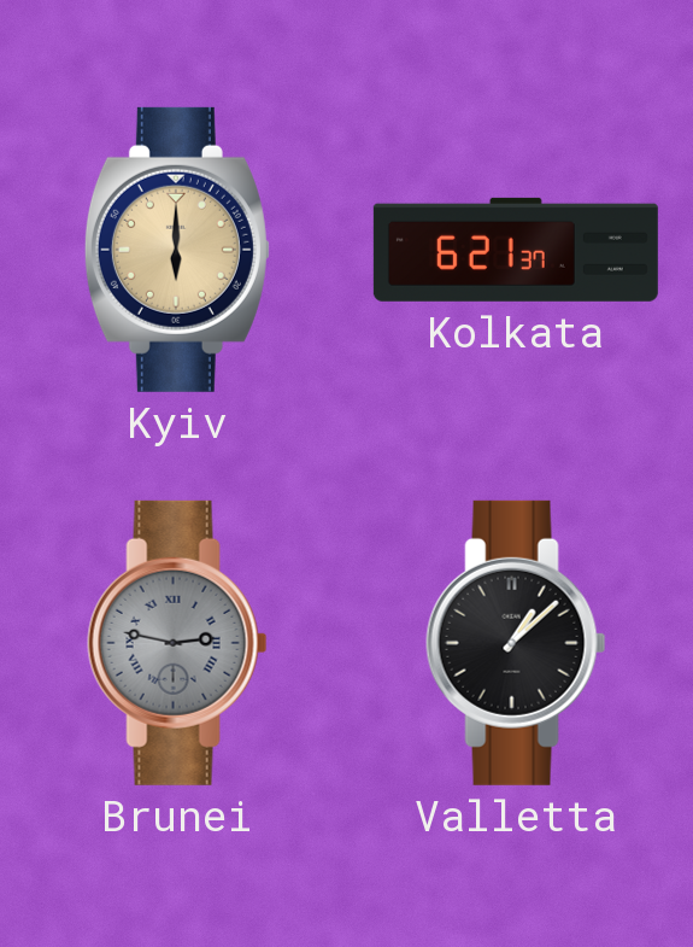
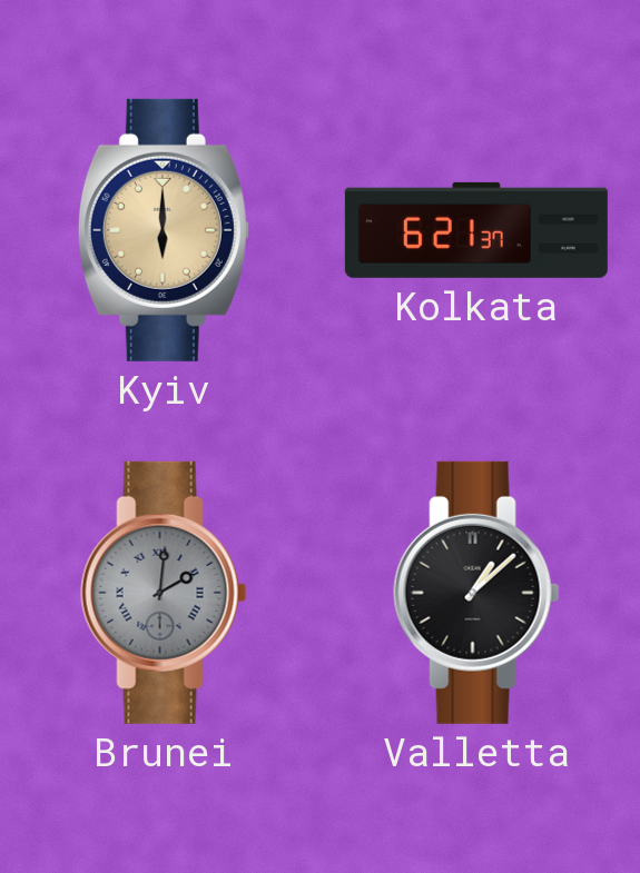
Brunei: 2:47 -> 2:01
